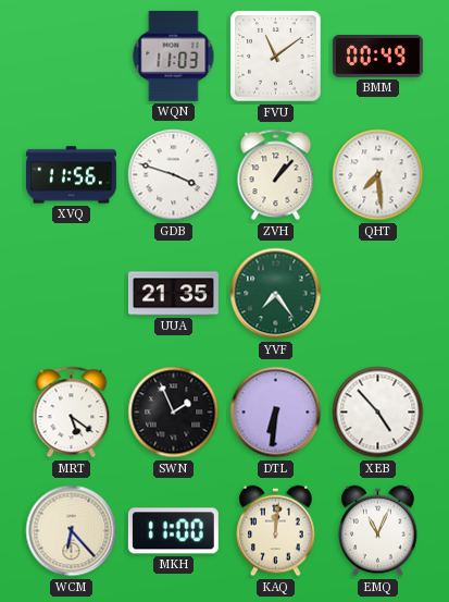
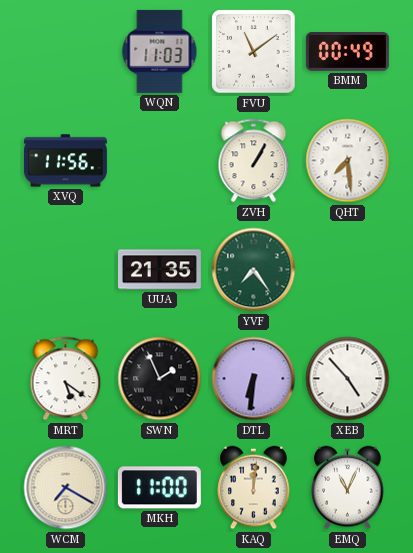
GDB: 3:48 -> none
ZVH: 1:07 -> 1:05
WCM: 6:23 -> 7:20
